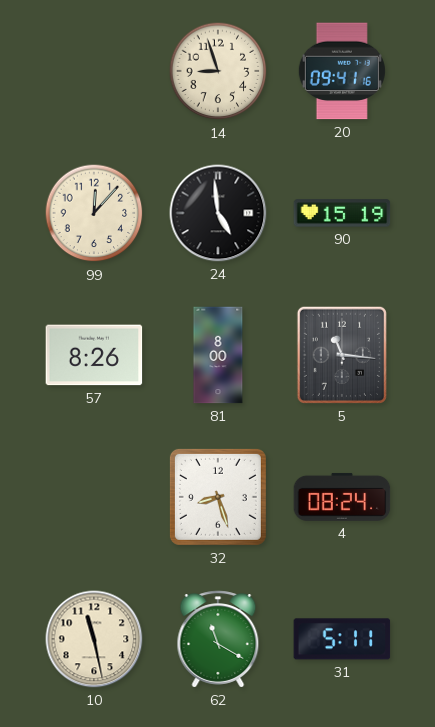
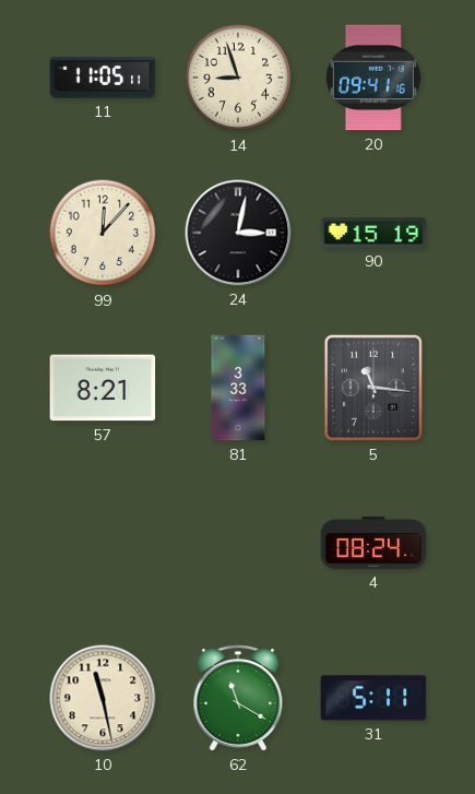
11: none -> 11:05
24: 4:59 -> 3:02
57: 8:26 -> 8:21
81: 8:00 -> 3:33
32: 8:27 -> none
